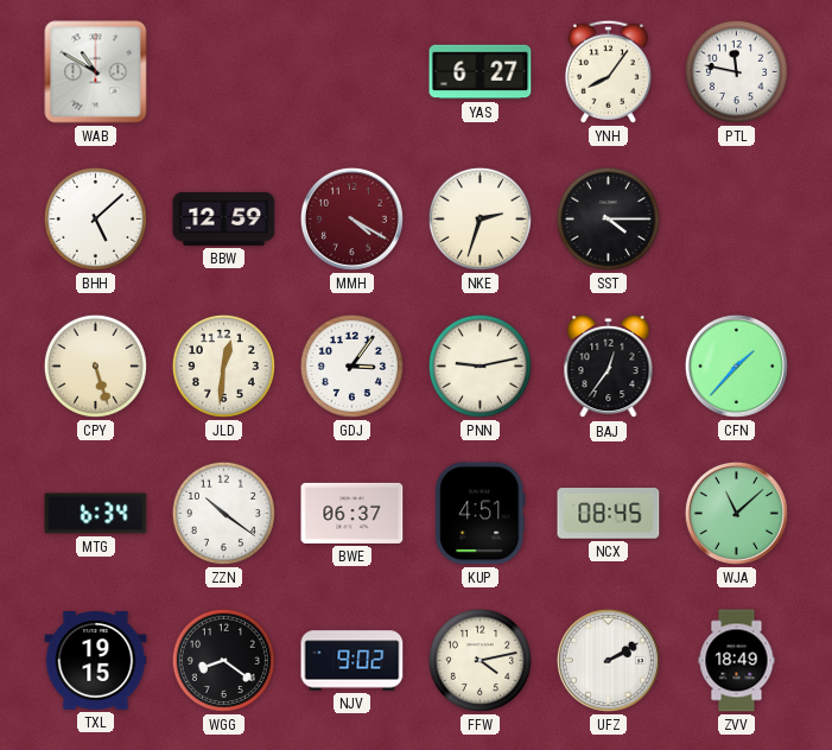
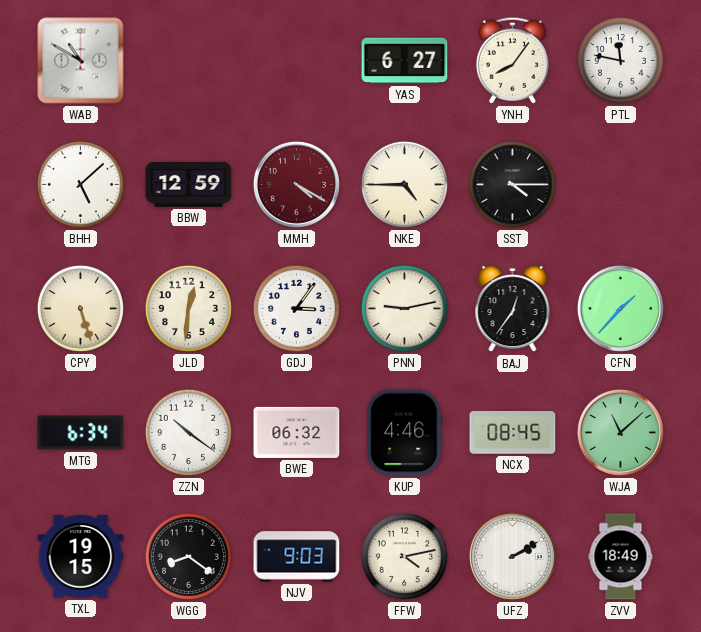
NKE: 2:33 -> 4:45
BWE: 06:37 -> 06:32
KUP: 4:51 -> 4:46
NJV: 9:02 -> 9:03
